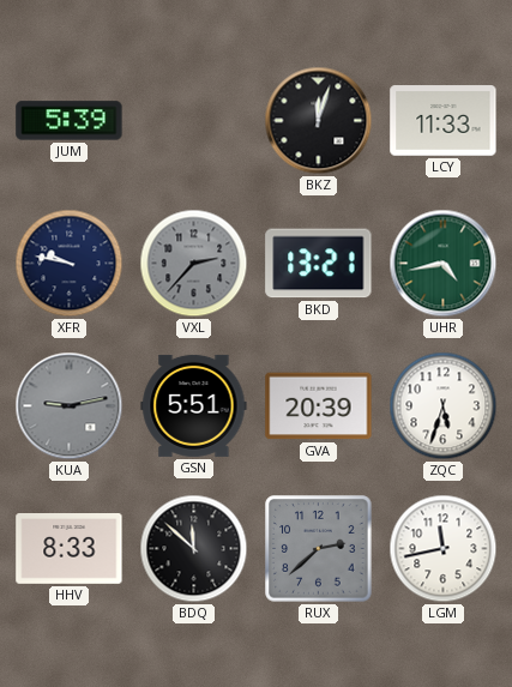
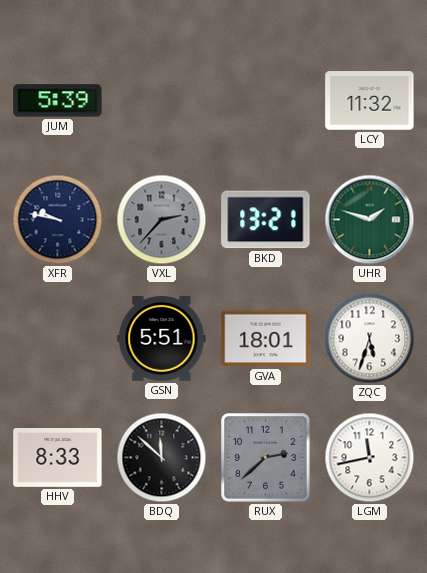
BKZ: 12:03 -> none
LCY: 11:33 -> 11:32
UHR: 4:43 -> 1:48
KUA: 9:13 -> none
GVA: 20:39 -> 18:01
